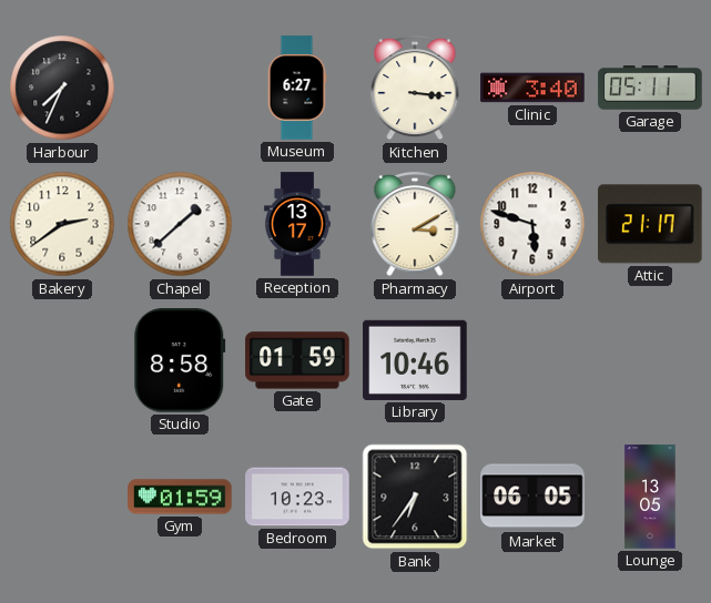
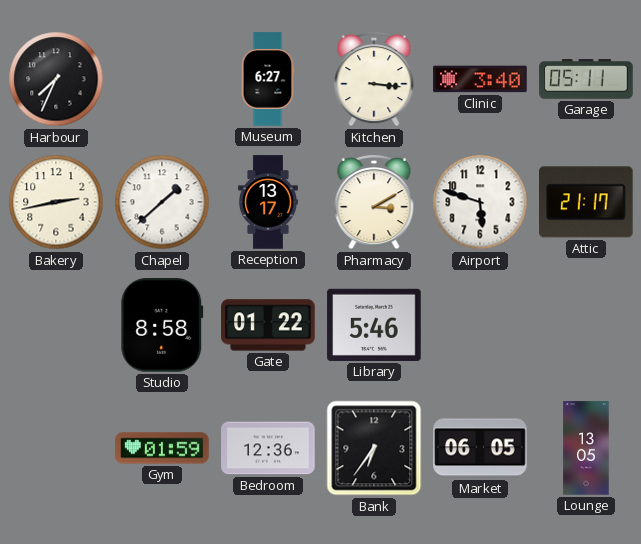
Bakery: 2:39 -> 2:43
Gate: 01:59 -> 01:22
Library: 10:46 -> 5:46
Bedroom: 10:23 -> 12:36
